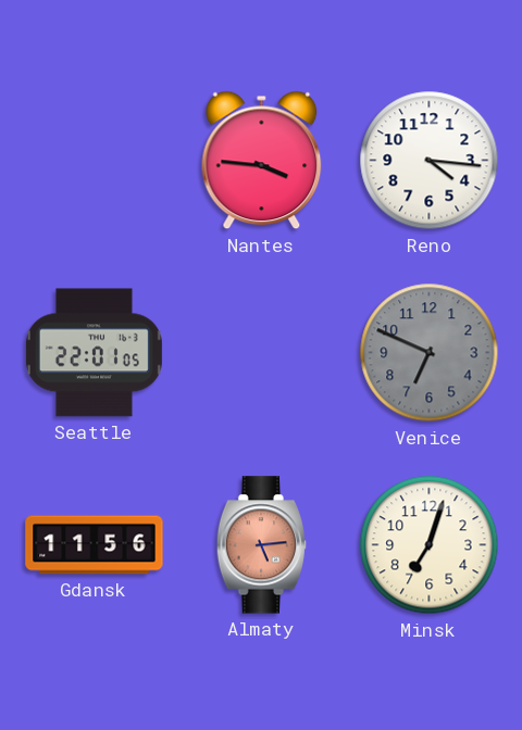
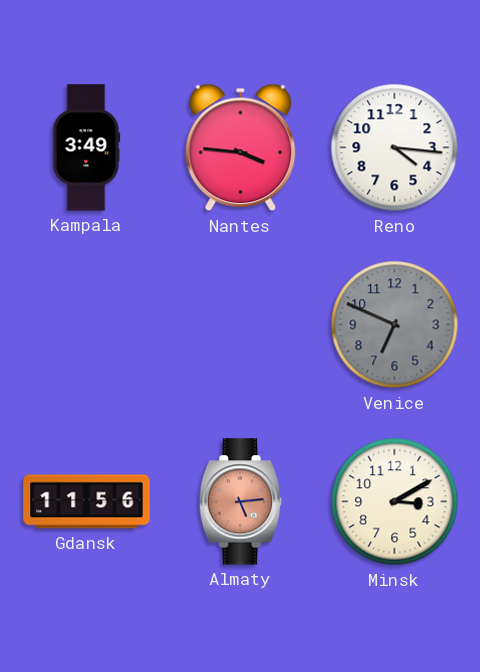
Kampala: none -> 3:49
Seattle: 22:01 -> none
Minsk: 7:03 -> 3:10
